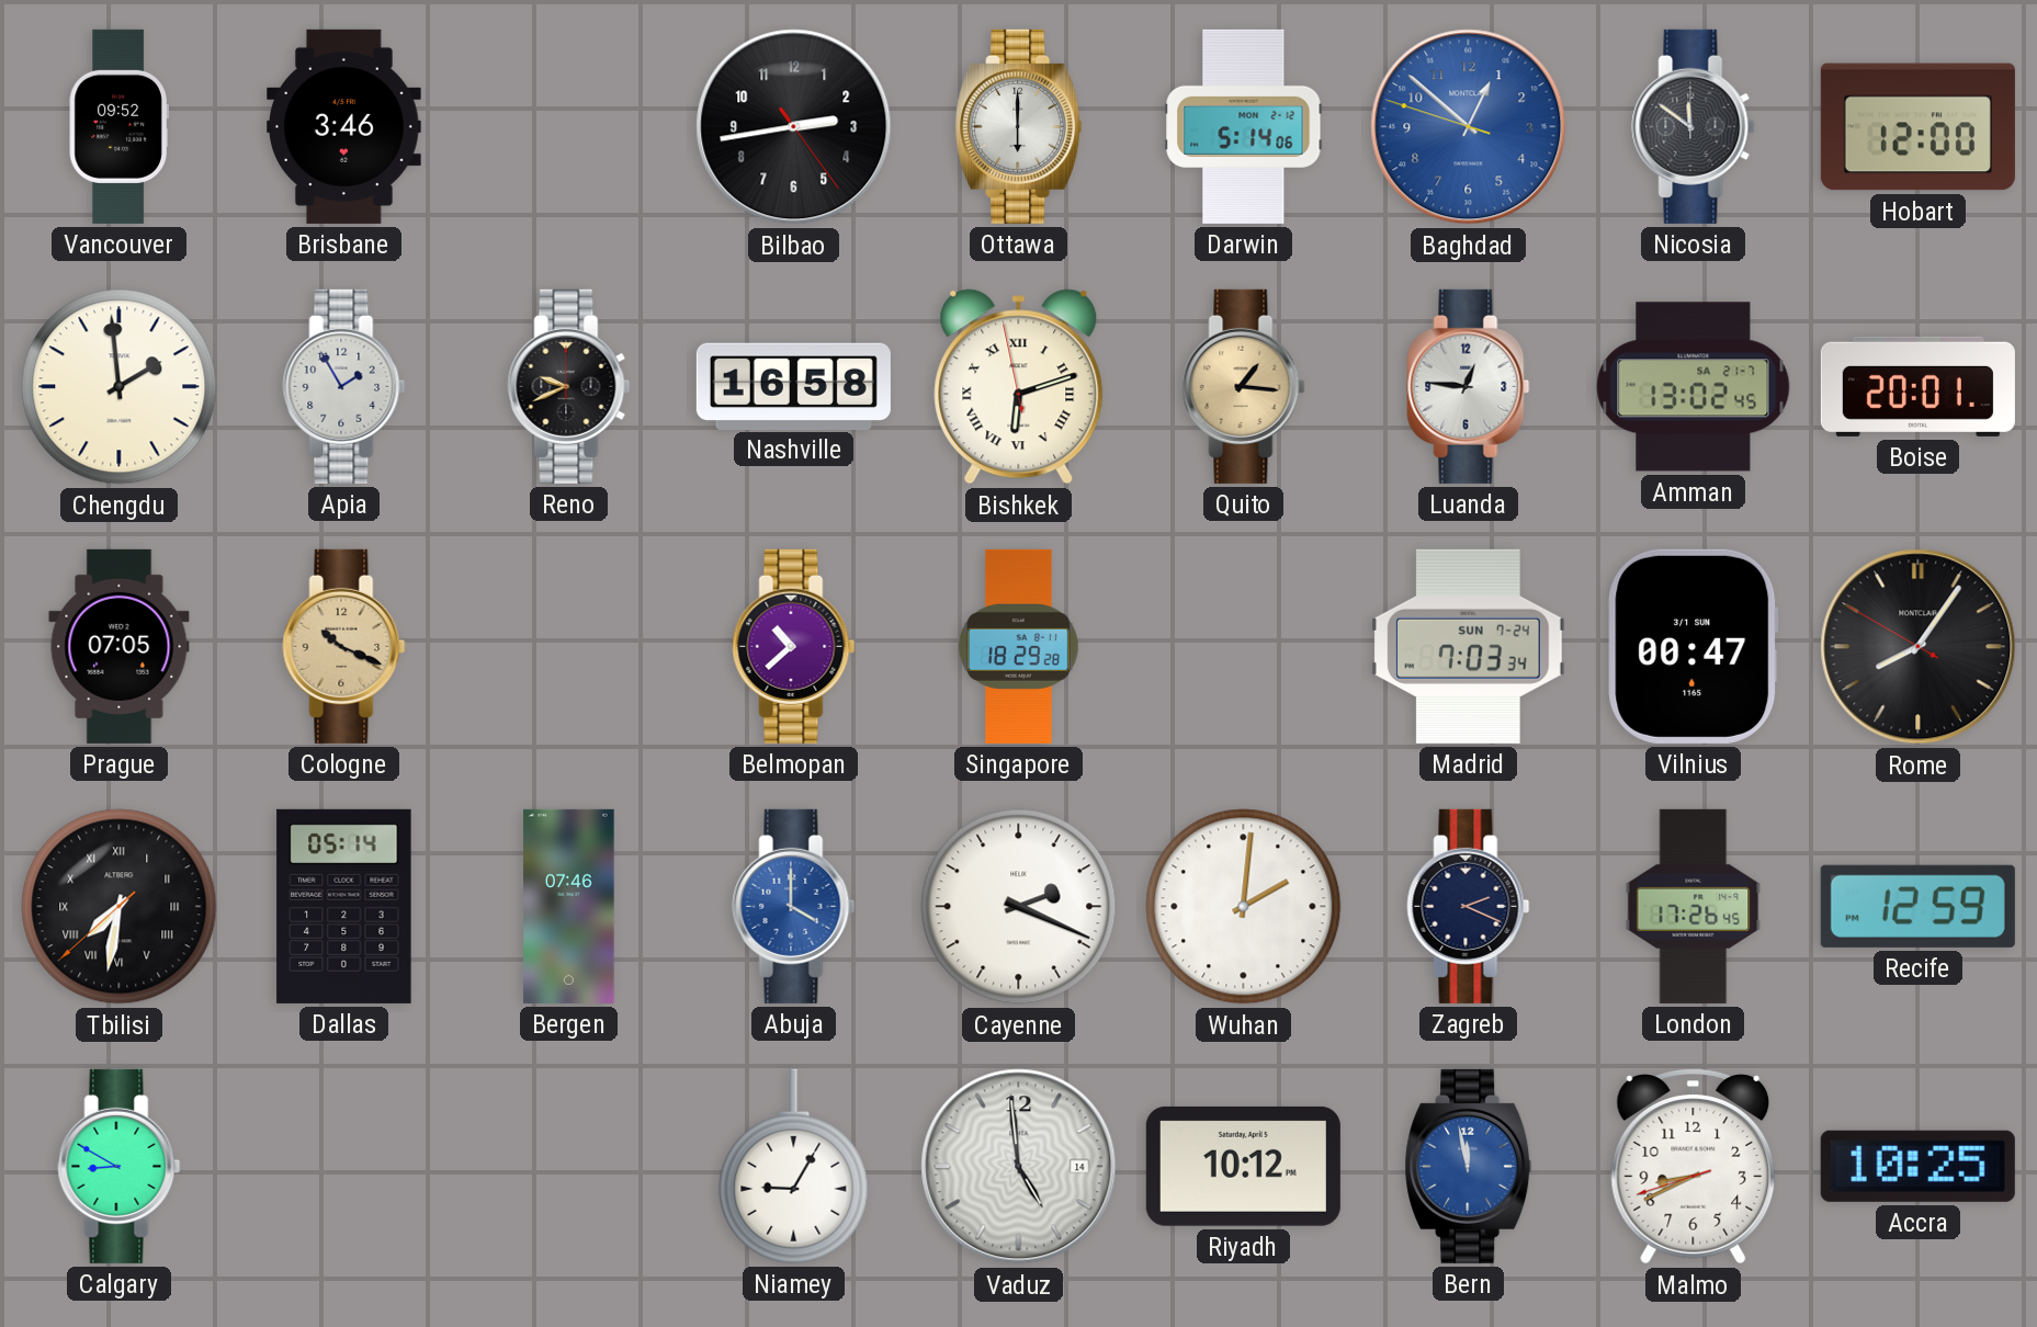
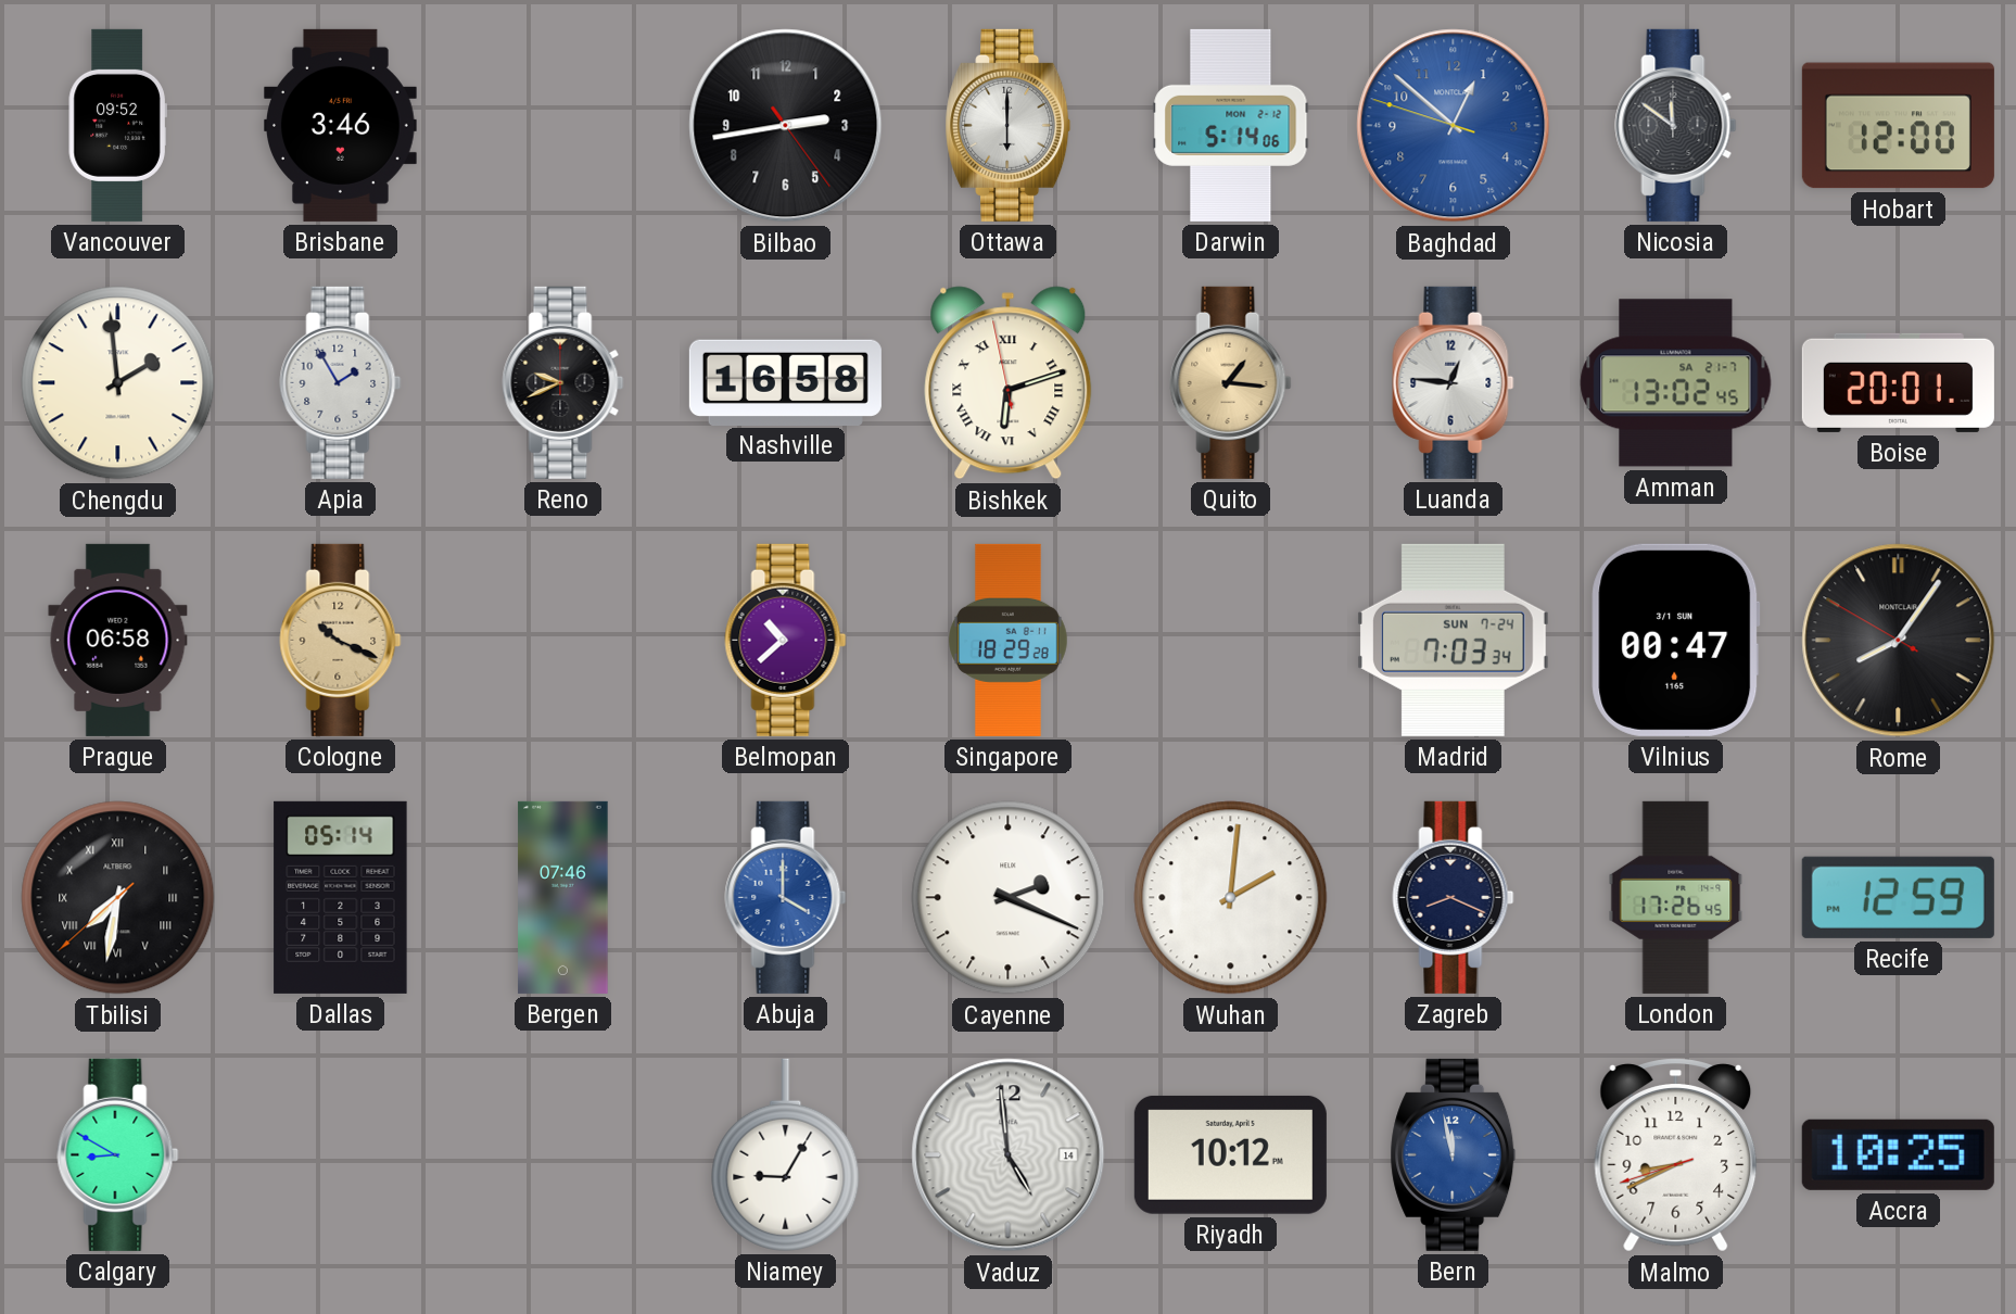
Prague: 07:05 -> 06:58
Zagreb: 2:19 -> 8:19
